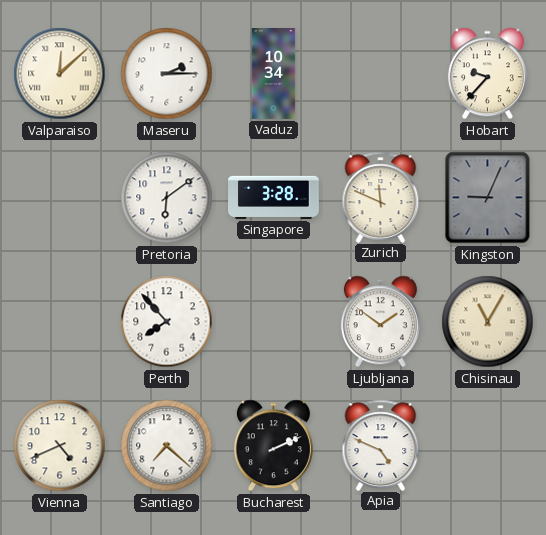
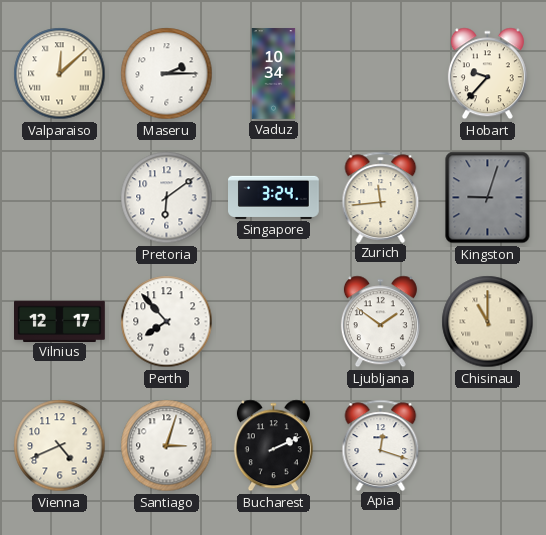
Singapore: 3:28 -> 3:24
Zurich: 11:49 -> 11:44
Kingston: 9:04 -> 9:03
Vilnius: none -> 12:17
Chisinau: 11:05 -> 11:00
Santiago: 7:22 -> 3:03
Apia: 4:49 -> 12:18
